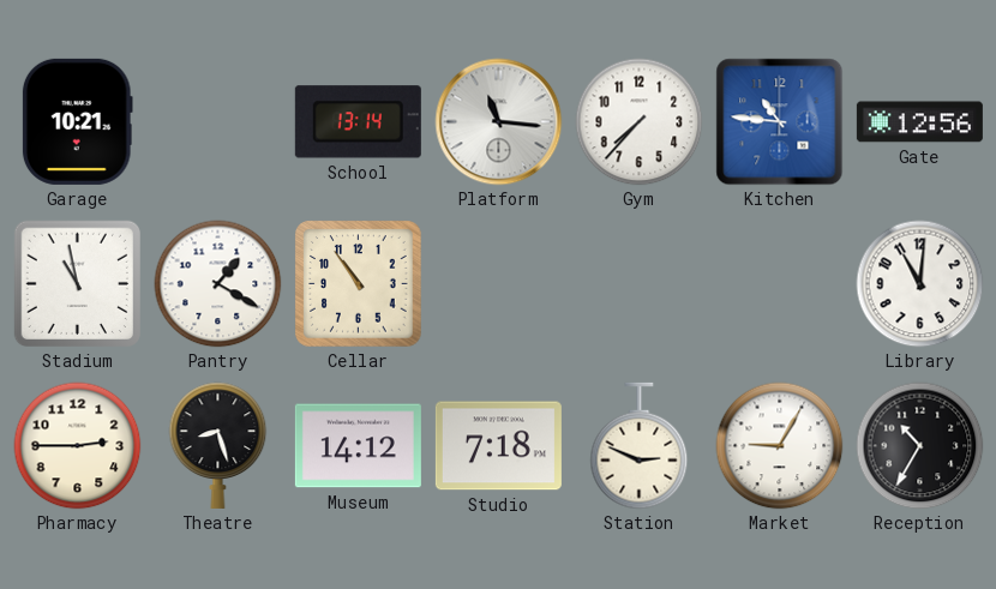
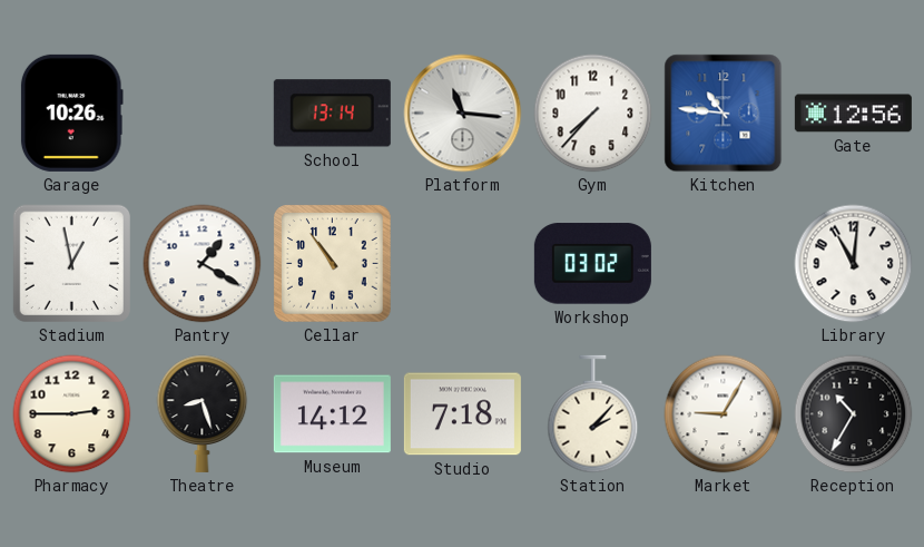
Garage: 10:21 -> 10:26
Stadium: 10:58 -> 12:58
Workshop: none -> 03:02
Station: 2:49 -> 2:07
